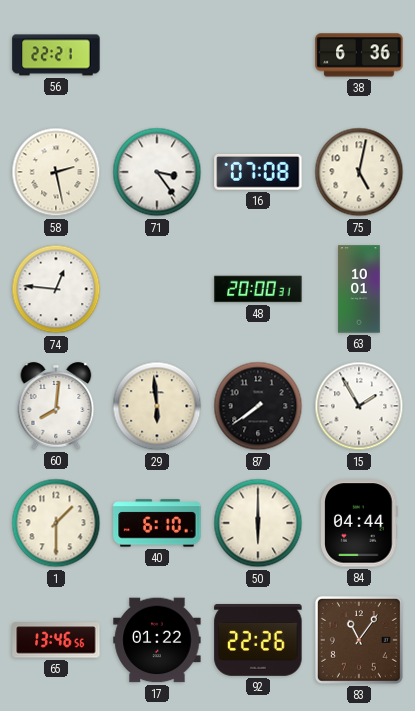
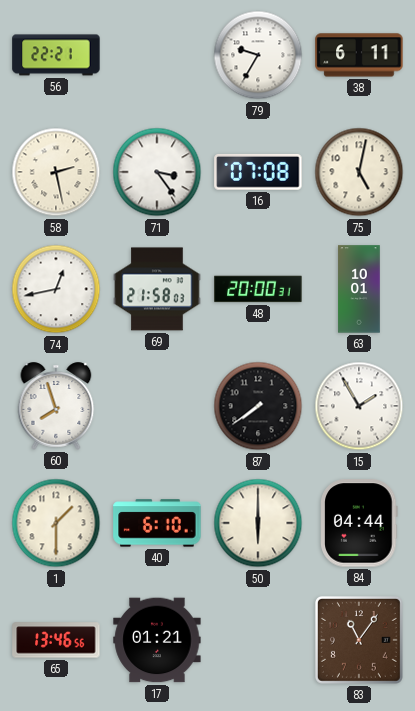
79: none -> 9:35
38: 6:36 -> 6:11
74: 12:46 -> 12:43
69: none -> 21:58
60: 8:01 -> 7:57
29: 5:59 -> none
17: 01:22 -> 01:21
92: 22:26 -> none
